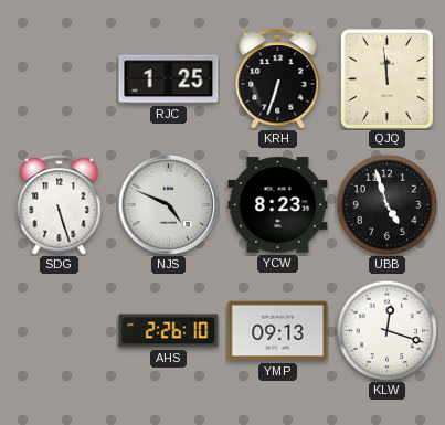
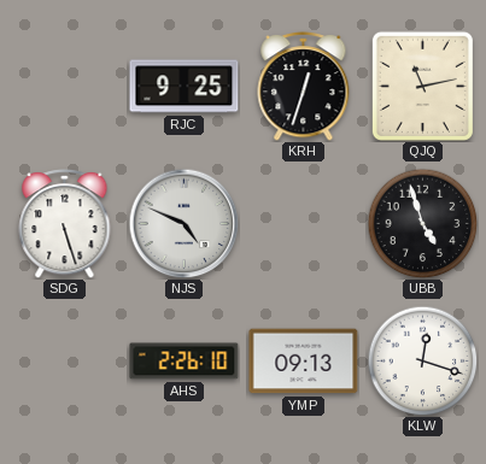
RJC: 1:25 -> 9:25
KRH: 6:33 -> 12:33
QJQ: 11:59 -> 11:13
YCW: 8:23 -> none
